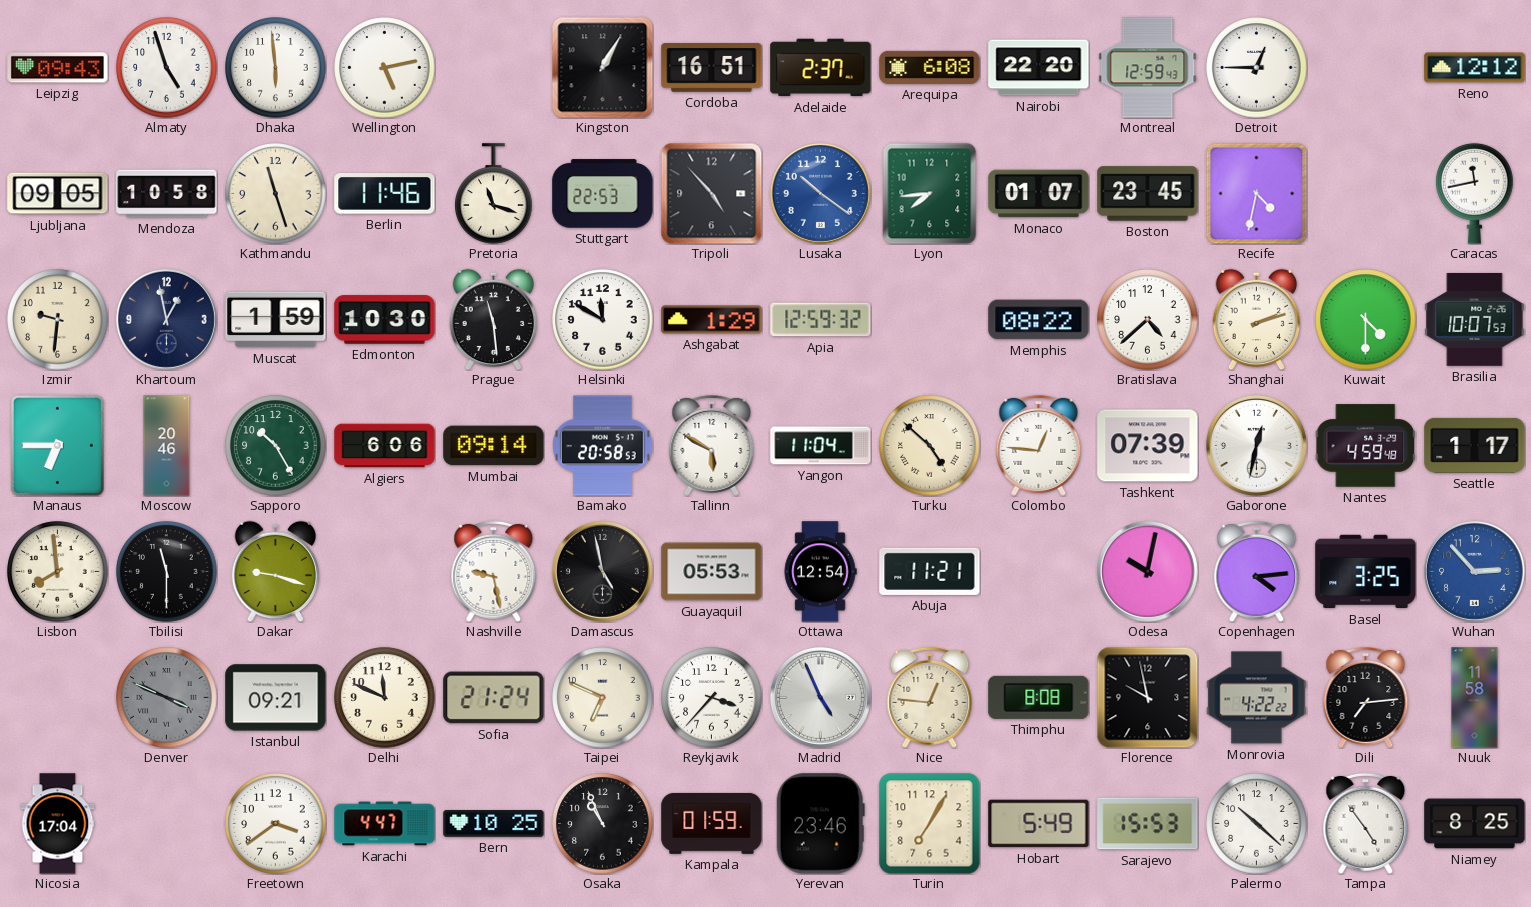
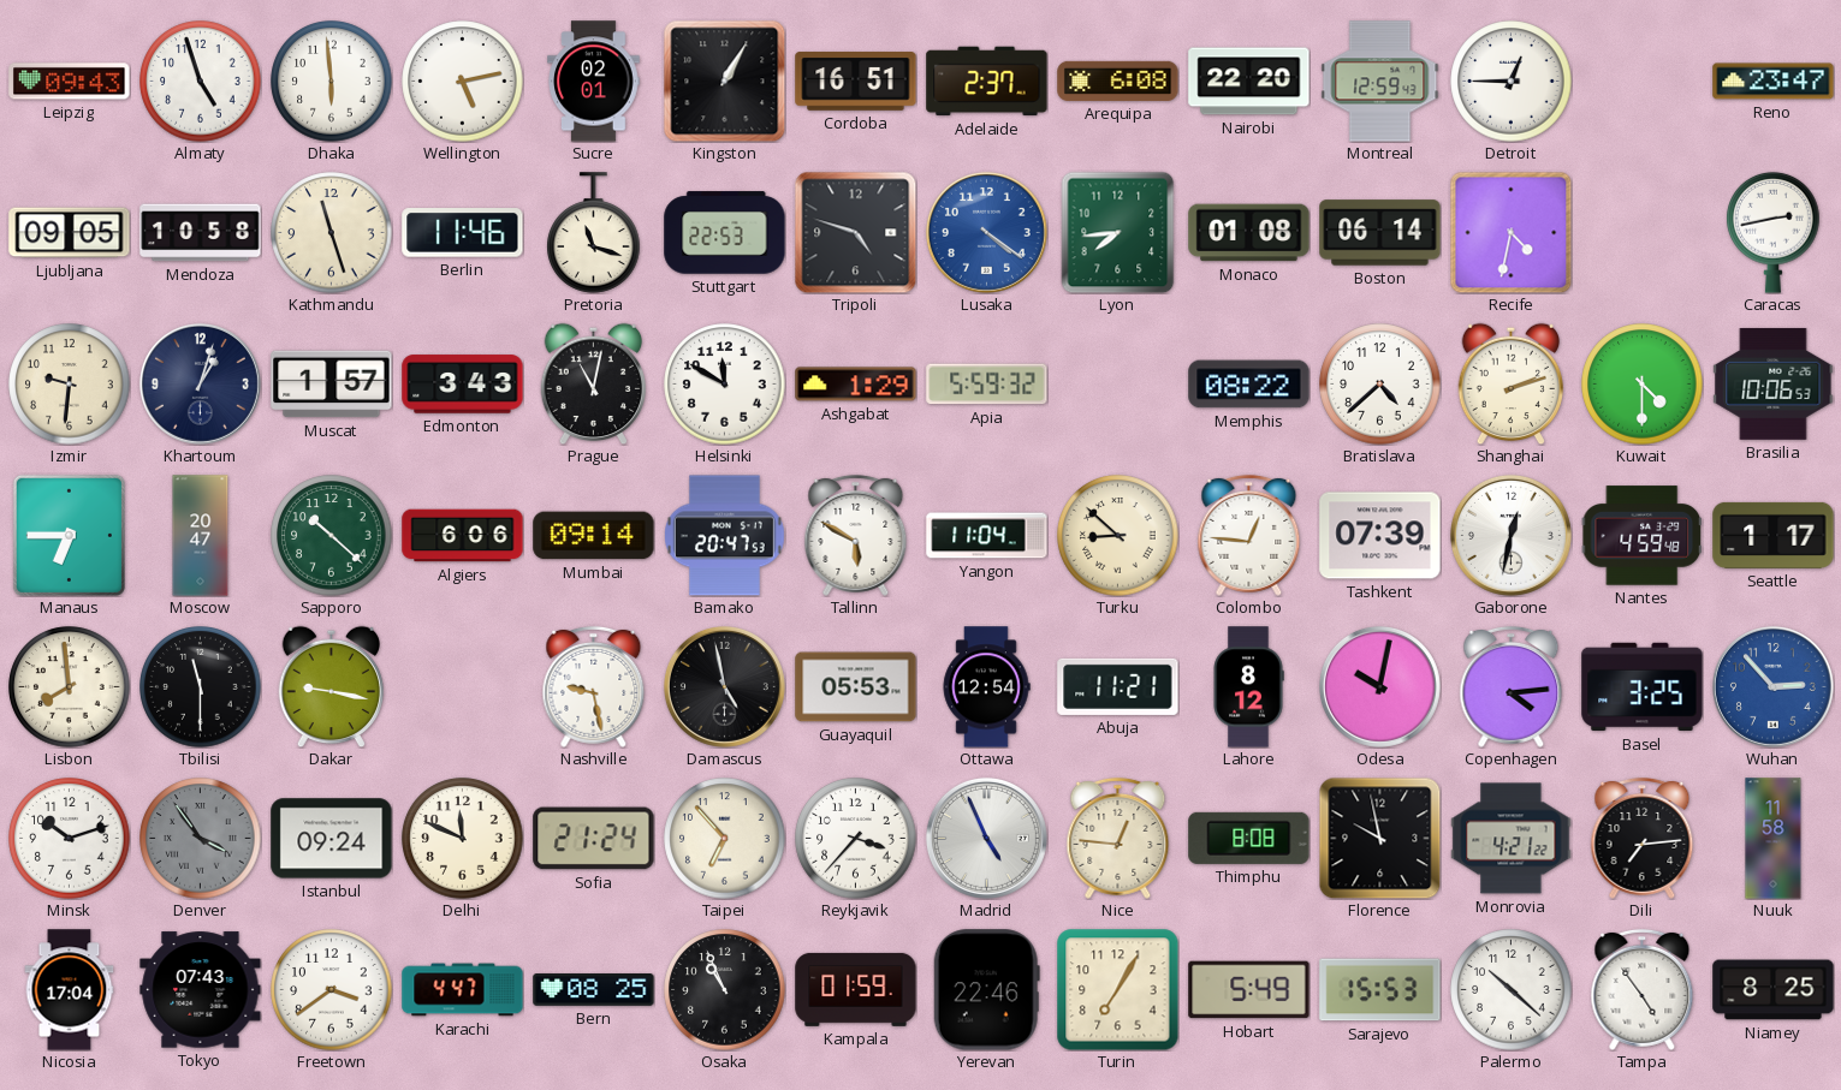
Sucre: none -> 02:01
Reno: 12:12 -> 23:47
Tripoli: 4:53 -> 4:48
Lusaka: 10:21 -> 4:21
Monaco: 01:07 -> 01:08
Boston: 23:45 -> 06:14
Caracas: 11:43 -> 2:43
Khartoum: 12:58 -> 1:03
Muscat: 1:59 -> 1:57
Edmonton: 10:30 -> 3:43
Prague: 11:29 -> 11:02
Apia: 12:59 -> 5:59
Brasilia: 10:07 -> 10:06
Moscow: 20:46 -> 20:47
Sapporo: 10:25 -> 10:22
Bamako: 20:58 -> 20:47
Turku: 4:52 -> 8:52
Dakar: 9:18 -> 9:17
Lahore: none -> 8:12
Minsk: none -> 10:12
Denver: 3:49 -> 3:54
Istanbul: 09:21 -> 09:24
Taipei: 6:49 -> 6:53
Monrovia: 4:22 -> 4:21
Tokyo: none -> 07:43
Bern: 10:25 -> 08:25
Yerevan: 23:46 -> 22:46
